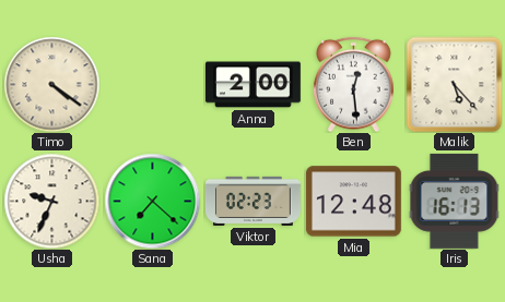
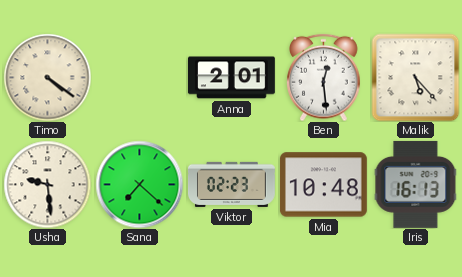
Anna: 2:00 -> 2:01
Usha: 9:34 -> 9:29
Mia: 12:48 -> 10:48
